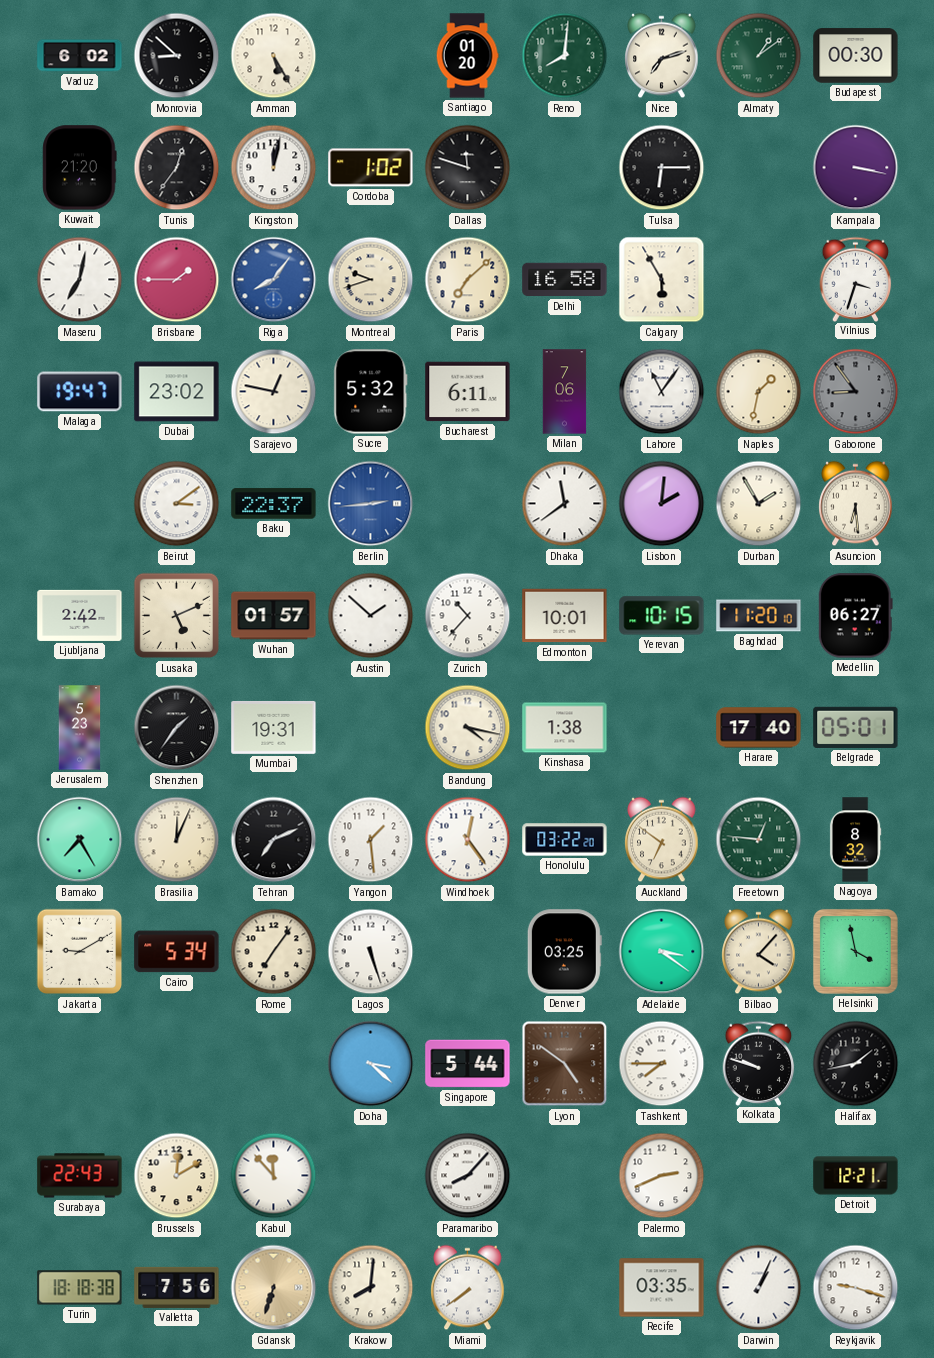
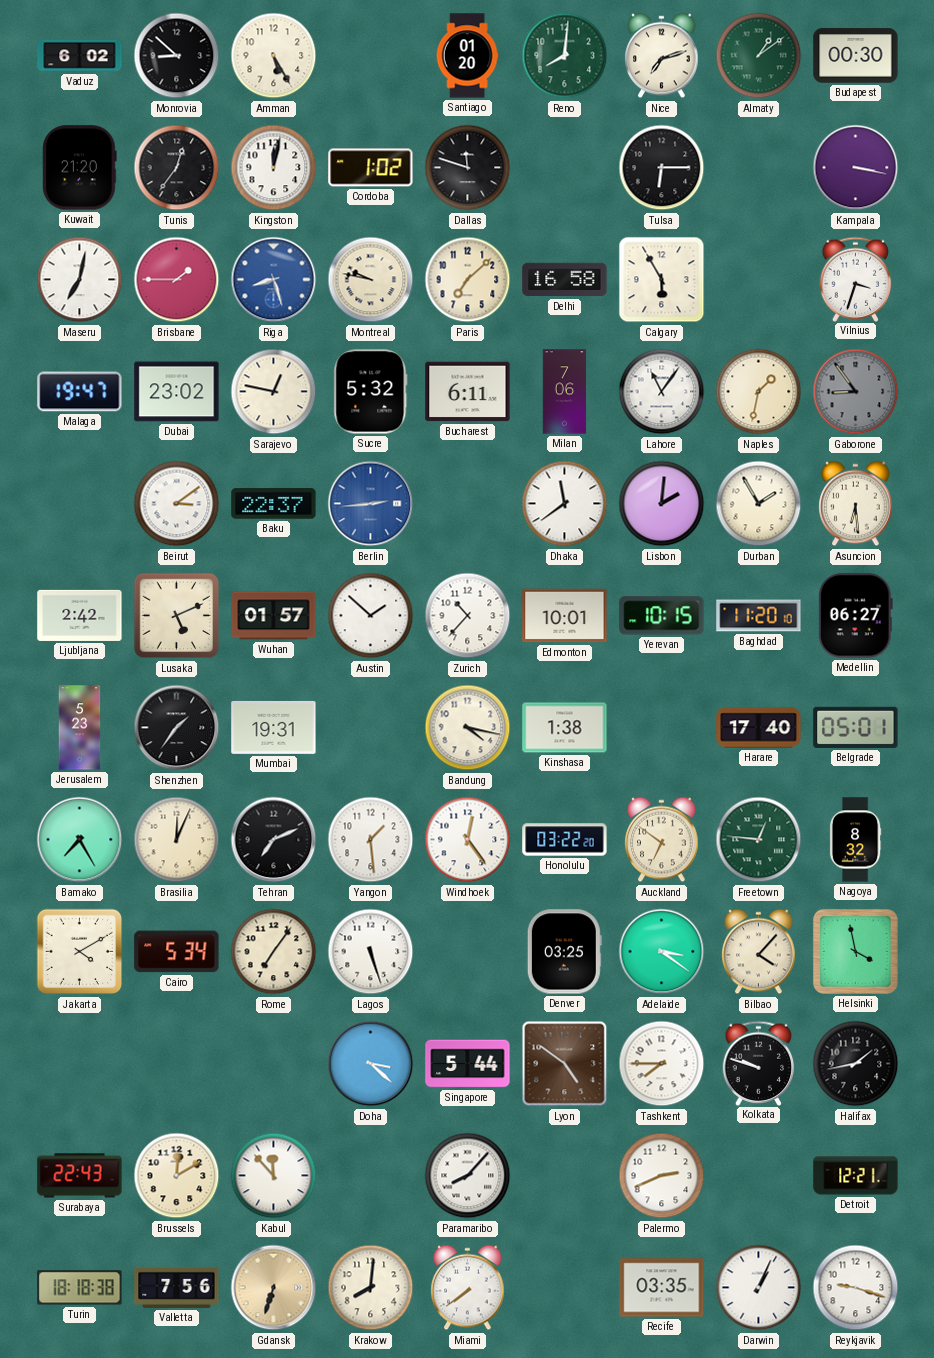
Riga: 8:06 -> 8:27
Montreal: 9:42 -> 9:47
Jakarta: 9:10 -> 4:10
